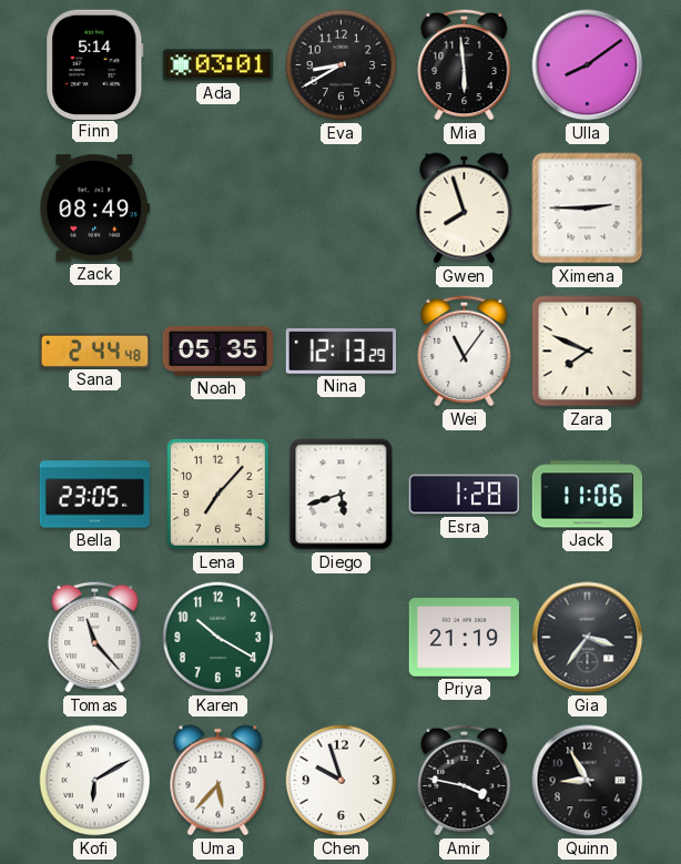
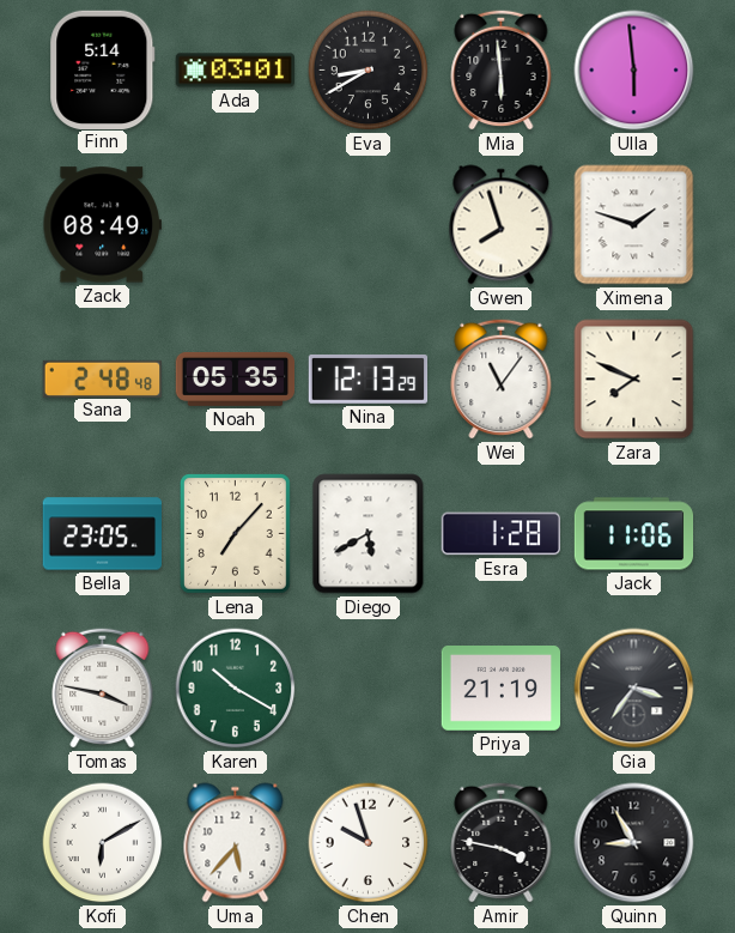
Ulla: 8:09 -> 5:59
Ximena: 2:45 -> 1:48
Sana: 2:44 -> 2:48
Diego: 5:42 -> 5:40
Tomas: 11:23 -> 3:47
